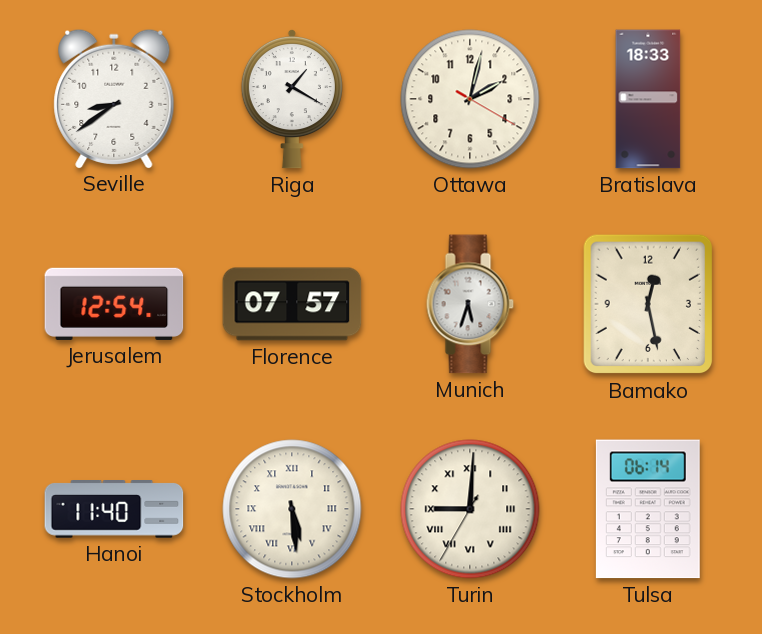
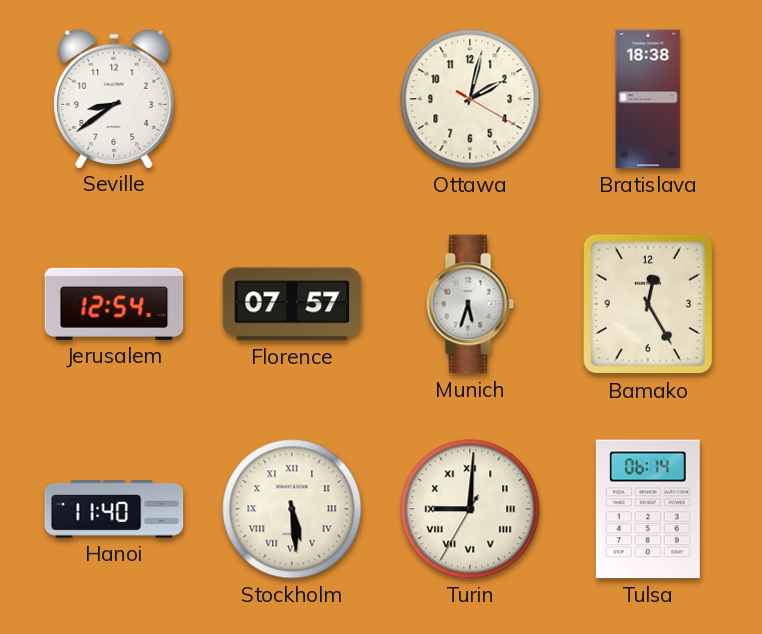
Riga: 1:20 -> none
Bratislava: 18:33 -> 18:38
Bamako: 12:28 -> 12:25
